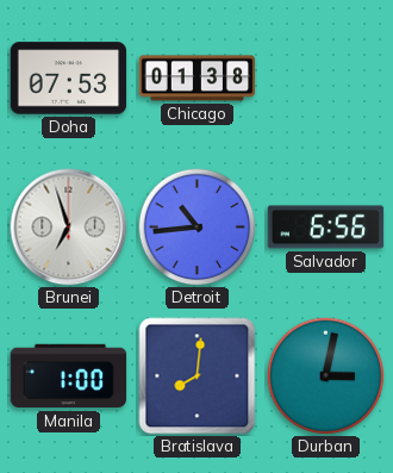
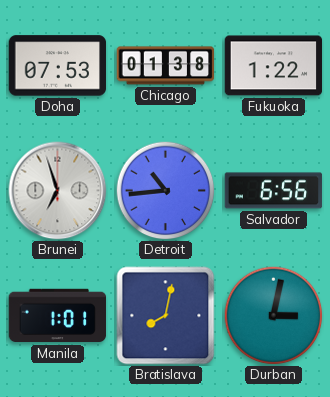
Fukuoka: none -> 1:22
Manila: 1:00 -> 1:01
Bratislava: 8:01 -> 8:02
